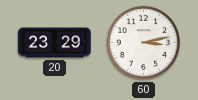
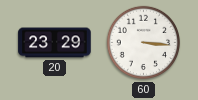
60: 3:13 -> 3:16
